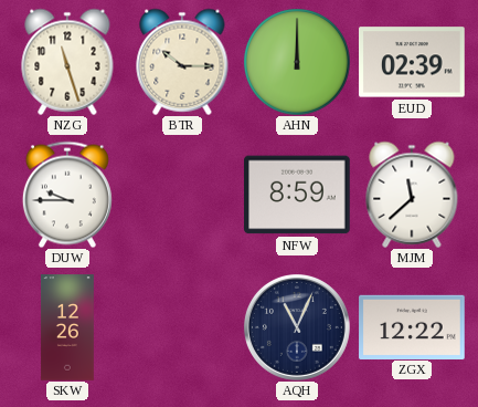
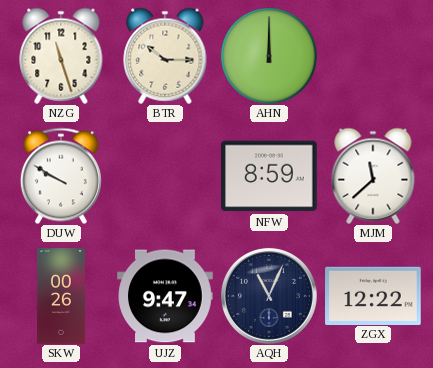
EUD: 02:39 -> none
DUW: 9:45 -> 9:50
SKW: 12:26 -> 00:26
UJZ: none -> 9:47
